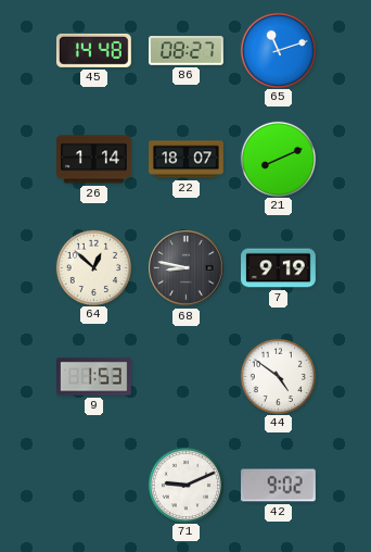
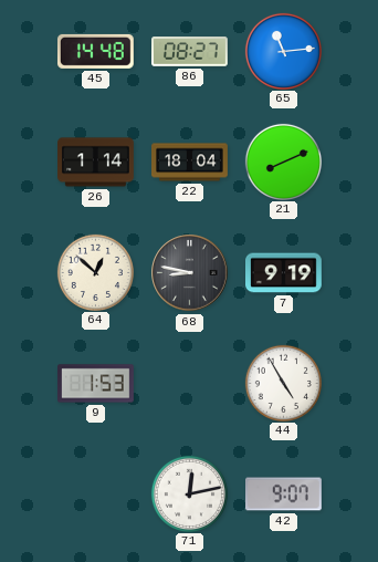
65: 11:12 -> 11:14
22: 18:07 -> 18:04
44: 4:51 -> 4:55
71: 9:11 -> 12:13
42: 9:02 -> 9:07
